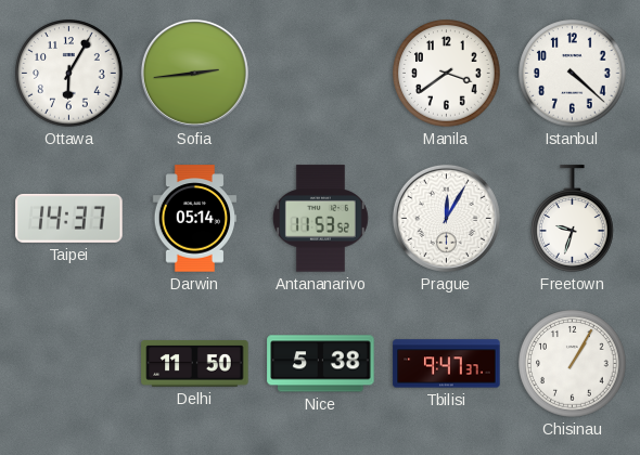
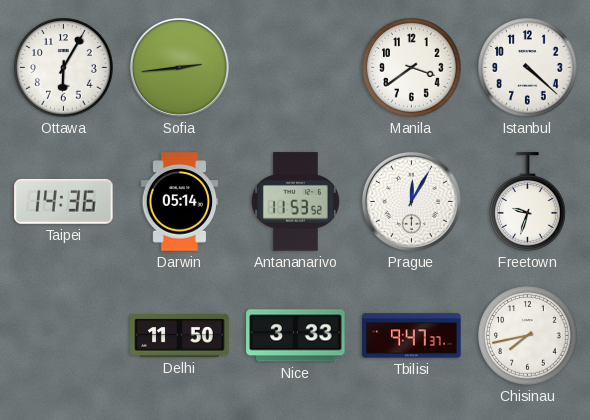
Taipei: 14:37 -> 14:36
Nice: 5:38 -> 3:33
Chisinau: 1:05 -> 7:43
